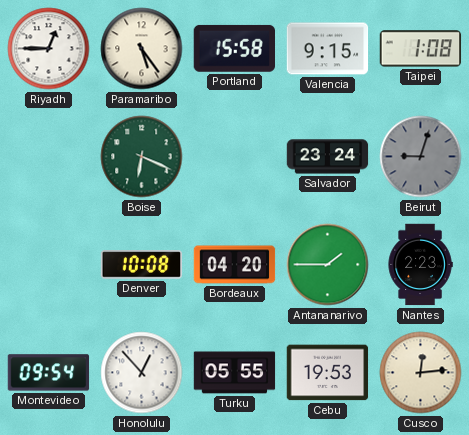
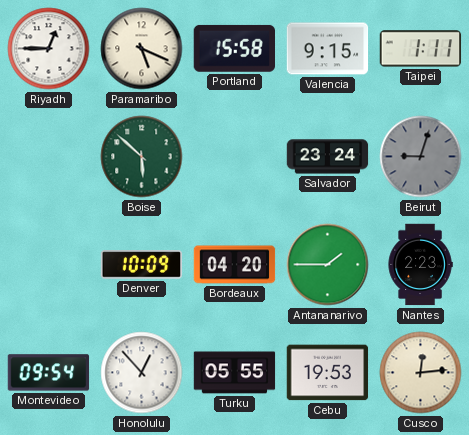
Paramaribo: 5:24 -> 5:19
Taipei: 1:08 -> 1:11
Boise: 6:19 -> 5:52
Denver: 10:08 -> 10:09
